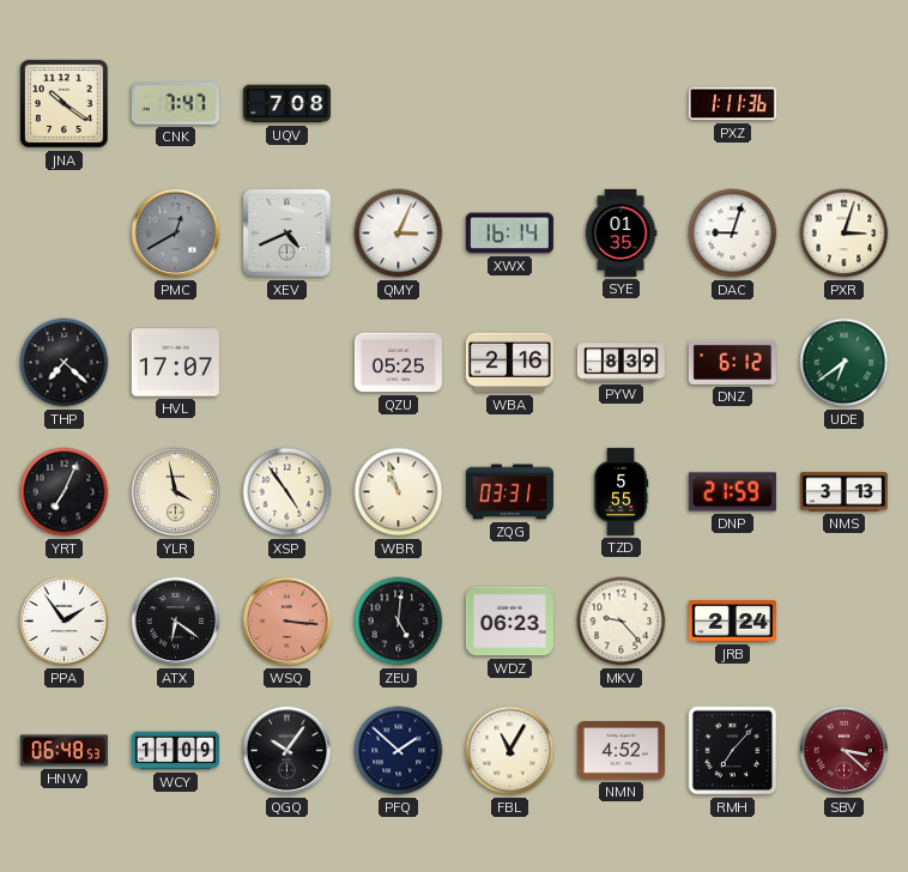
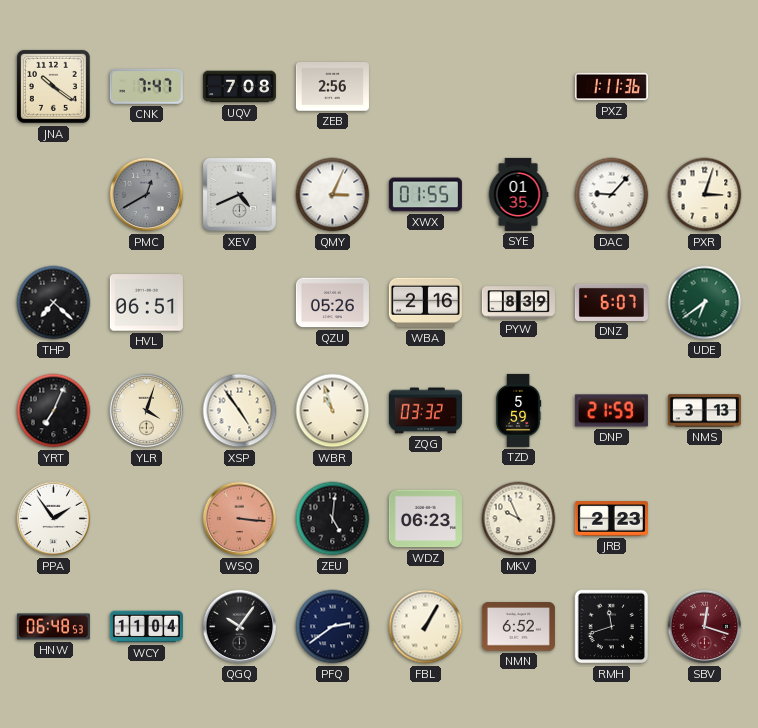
ZEB: none -> 2:56
XWX: 16:14 -> 01:55
DAC: 9:03 -> 9:07
HVL: 17:07 -> 06:51
QZU: 05:25 -> 05:26
DNZ: 6:12 -> 6:07
YLR: 3:58 -> 4:03
ZQG: 03:31 -> 03:32
TZD: 5:55 -> 5:59
ATX: 6:21 -> none
MKV: 9:23 -> 9:56
JRB: 2:24 -> 2:23
WCY: 11:09 -> 11:04
PFQ: 1:52 -> 2:39
FBL: 11:05 -> 1:05
NMN: 4:52 -> 6:52
RMH: 7:07 -> 11:42
SBV: 3:22 -> 12:18
